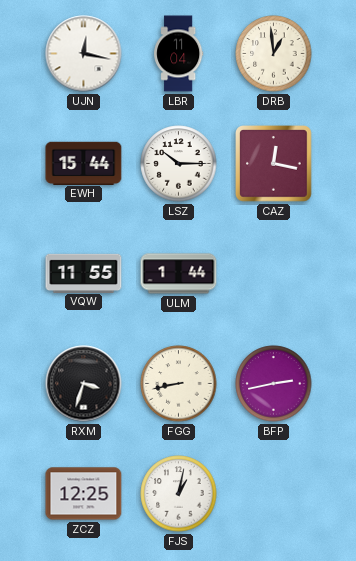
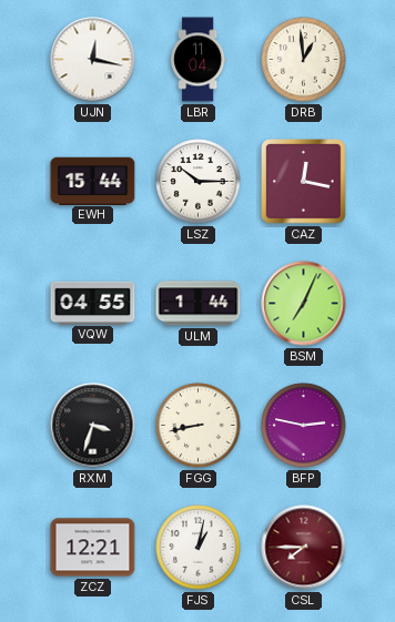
VQW: 11:55 -> 04:55
BSM: none -> 7:04
BFP: 2:43 -> 2:47
ZCZ: 12:25 -> 12:21
CSL: none -> 7:45
